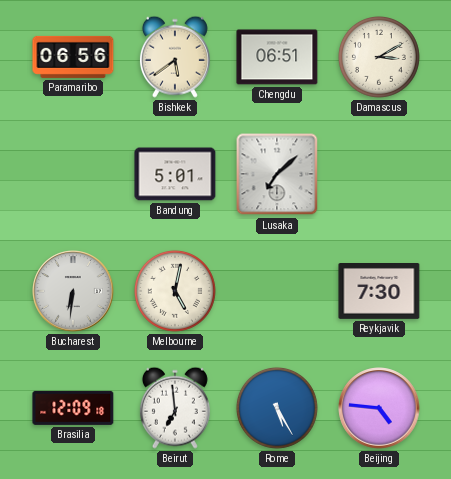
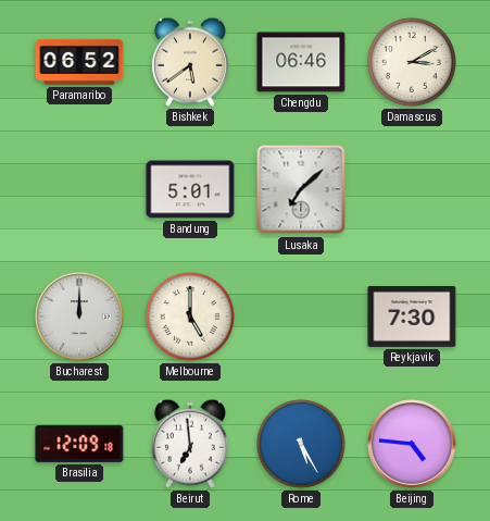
Paramaribo: 06:56 -> 06:52
Chengdu: 06:51 -> 06:46
Bucharest: 6:31 -> 12:00
Melbourne: 5:02 -> 5:00
